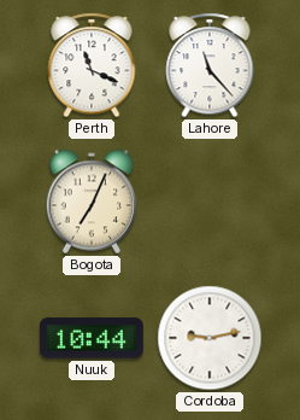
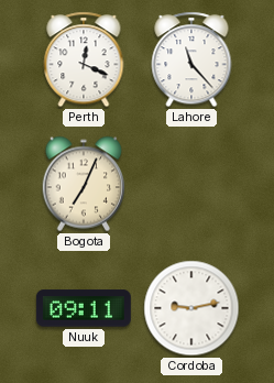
Perth: 11:19 -> 12:19
Nuuk: 10:44 -> 09:11
